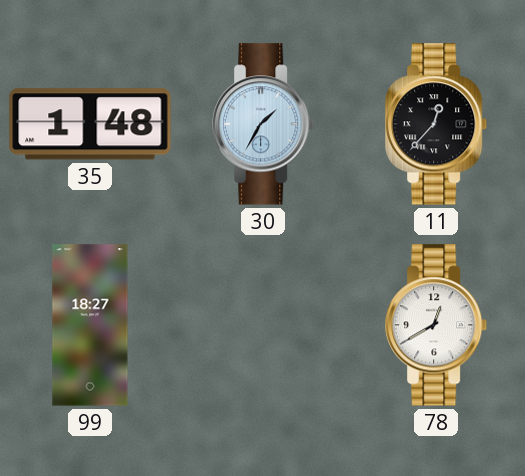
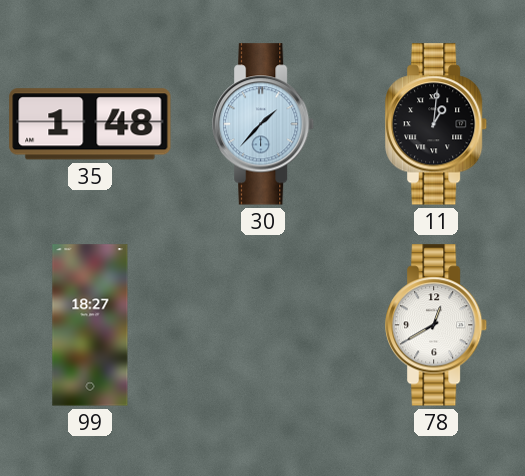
30: 1:35 -> 1:37
11: 12:37 -> 1:01
